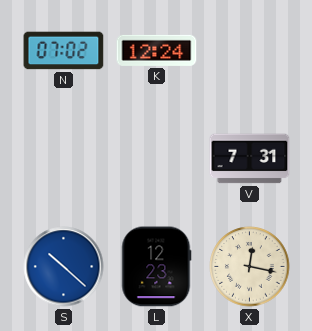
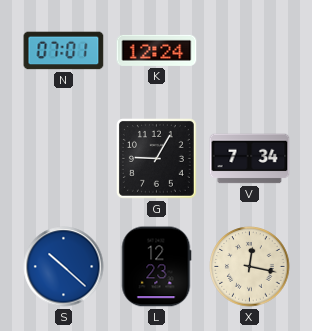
N: 07:02 -> 07:01
G: none -> 9:05
V: 7:31 -> 7:34
